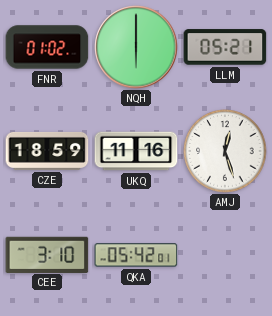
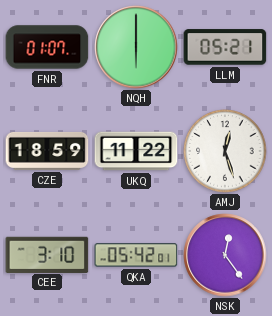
FNR: 01:02 -> 01:07
UKQ: 11:16 -> 11:22
NSK: none -> 12:24
